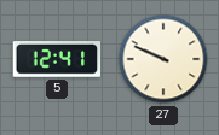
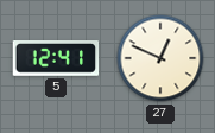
27: 9:49 -> 12:49
